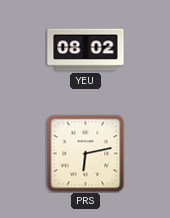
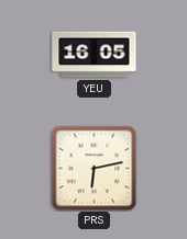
YEU: 08:02 -> 16:05
